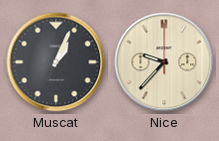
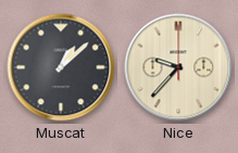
Muscat: 1:04 -> 1:08
